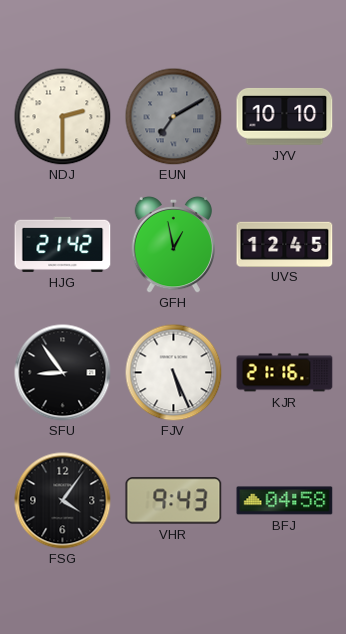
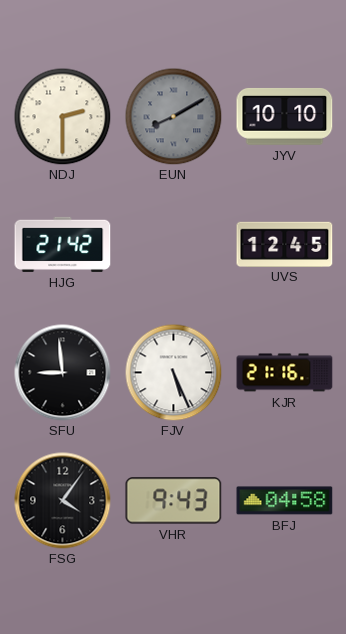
EUN: 7:10 -> 8:10
GFH: 12:58 -> none
SFU: 8:54 -> 8:59
